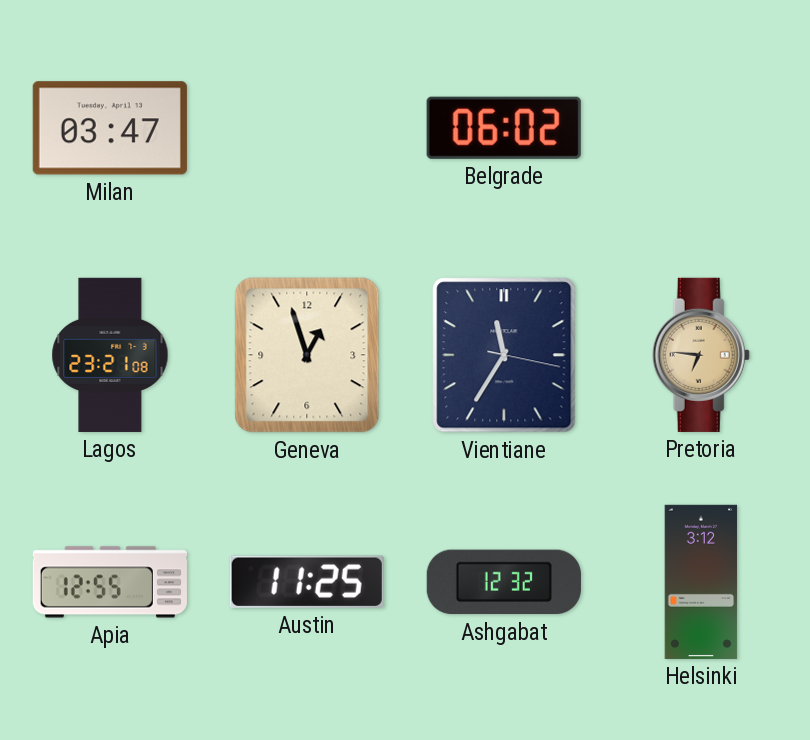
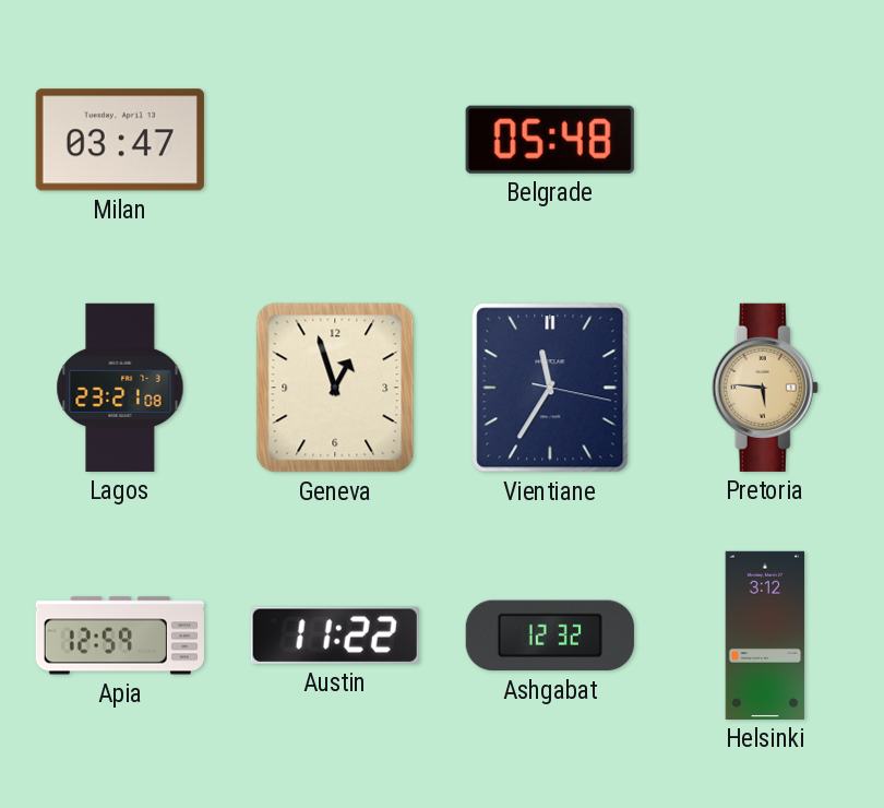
Belgrade: 06:02 -> 05:48
Pretoria: 6:46 -> 5:46
Apia: 12:55 -> 12:59
Austin: 11:25 -> 11:22
